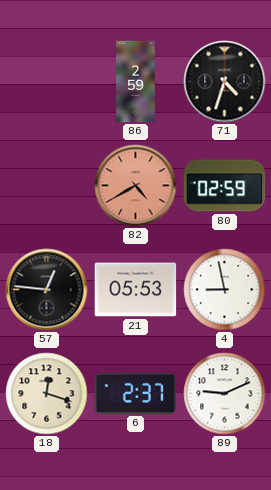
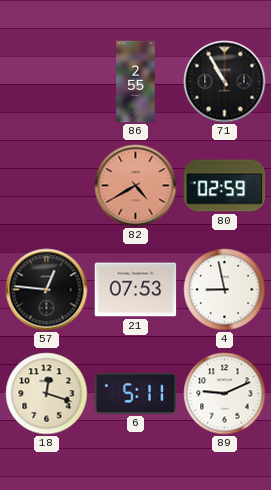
86: 2:59 -> 2:55
71: 4:33 -> 10:55
21: 05:53 -> 07:53
6: 2:37 -> 5:11
